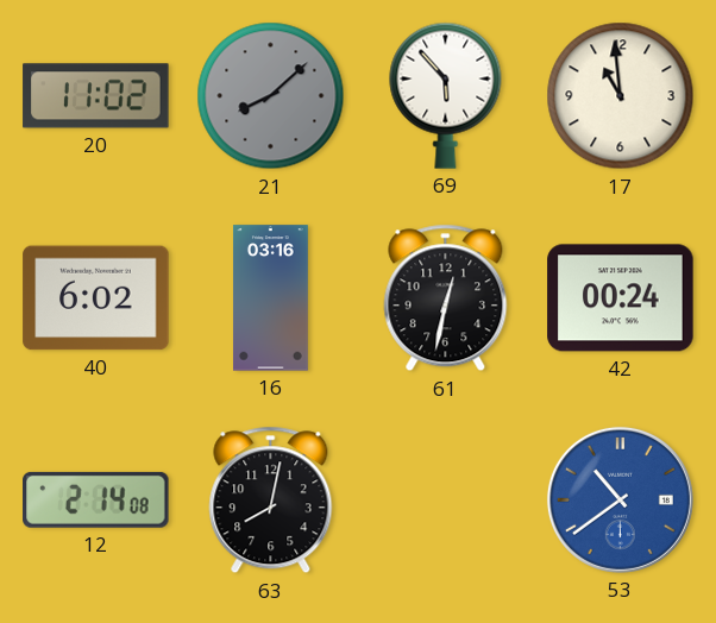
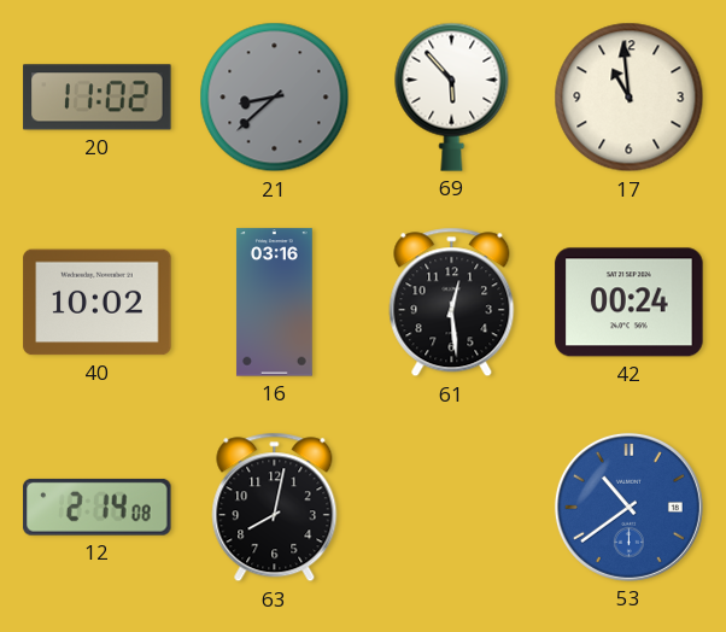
21: 8:08 -> 8:38
40: 6:02 -> 10:02
61: 12:32 -> 12:29
